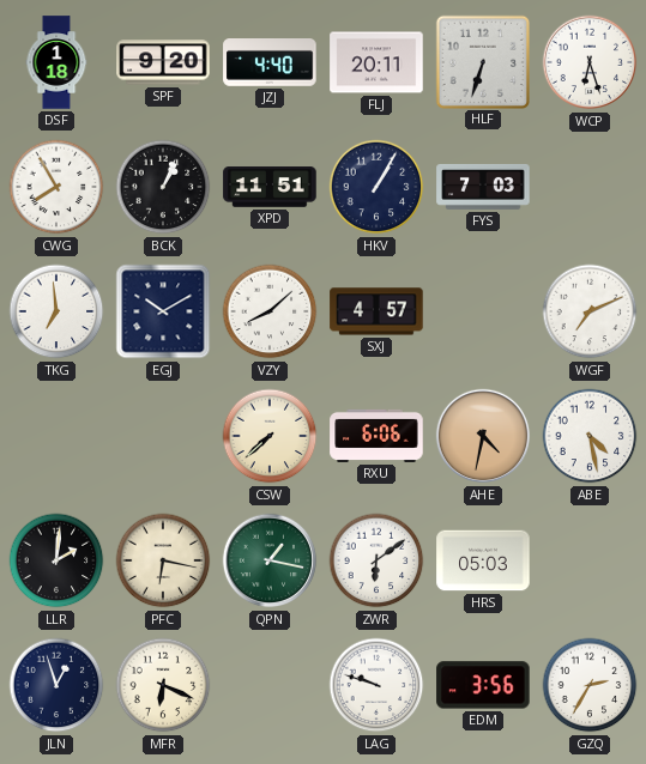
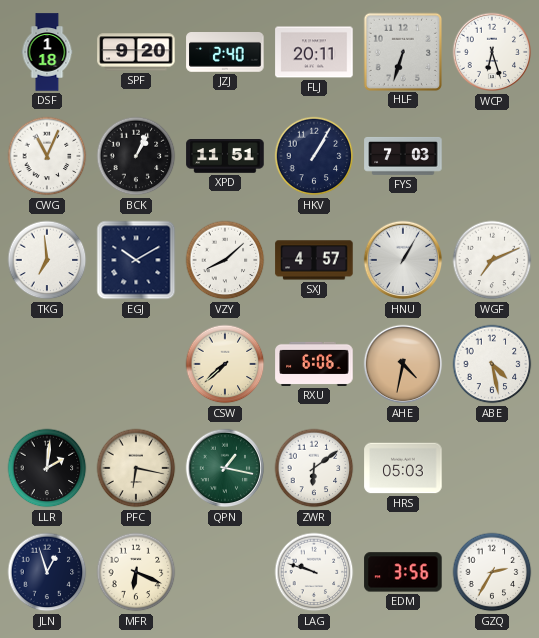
JZJ: 4:40 -> 2:40
CWG: 7:55 -> 11:04
HNU: none -> 1:05
